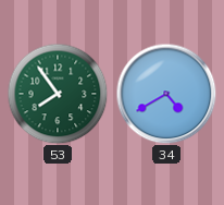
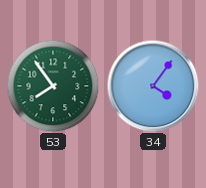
34: 4:40 -> 4:06
